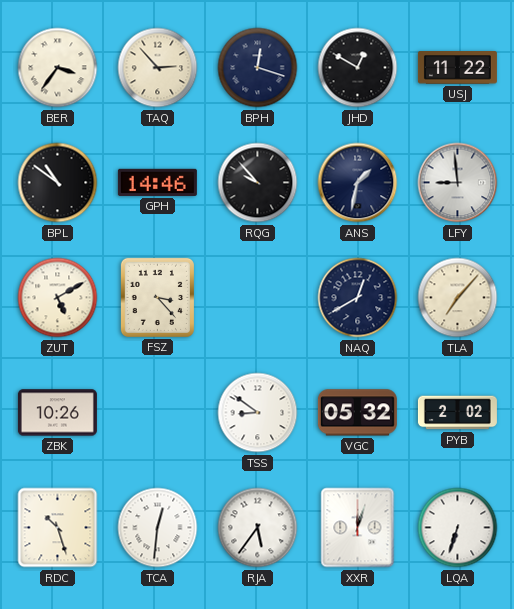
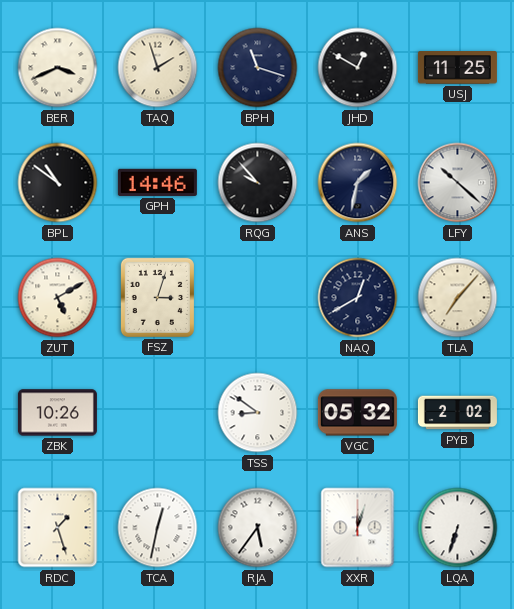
BER: 3:36 -> 3:41
TAQ: 2:53 -> 1:57
BPH: 12:18 -> 11:18
USJ: 11:22 -> 11:25
LFY: 8:59 -> 10:22
FSZ: 3:23 -> 3:03
RDC: 10:27 -> 1:27
TCA: 12:31 -> 12:32
